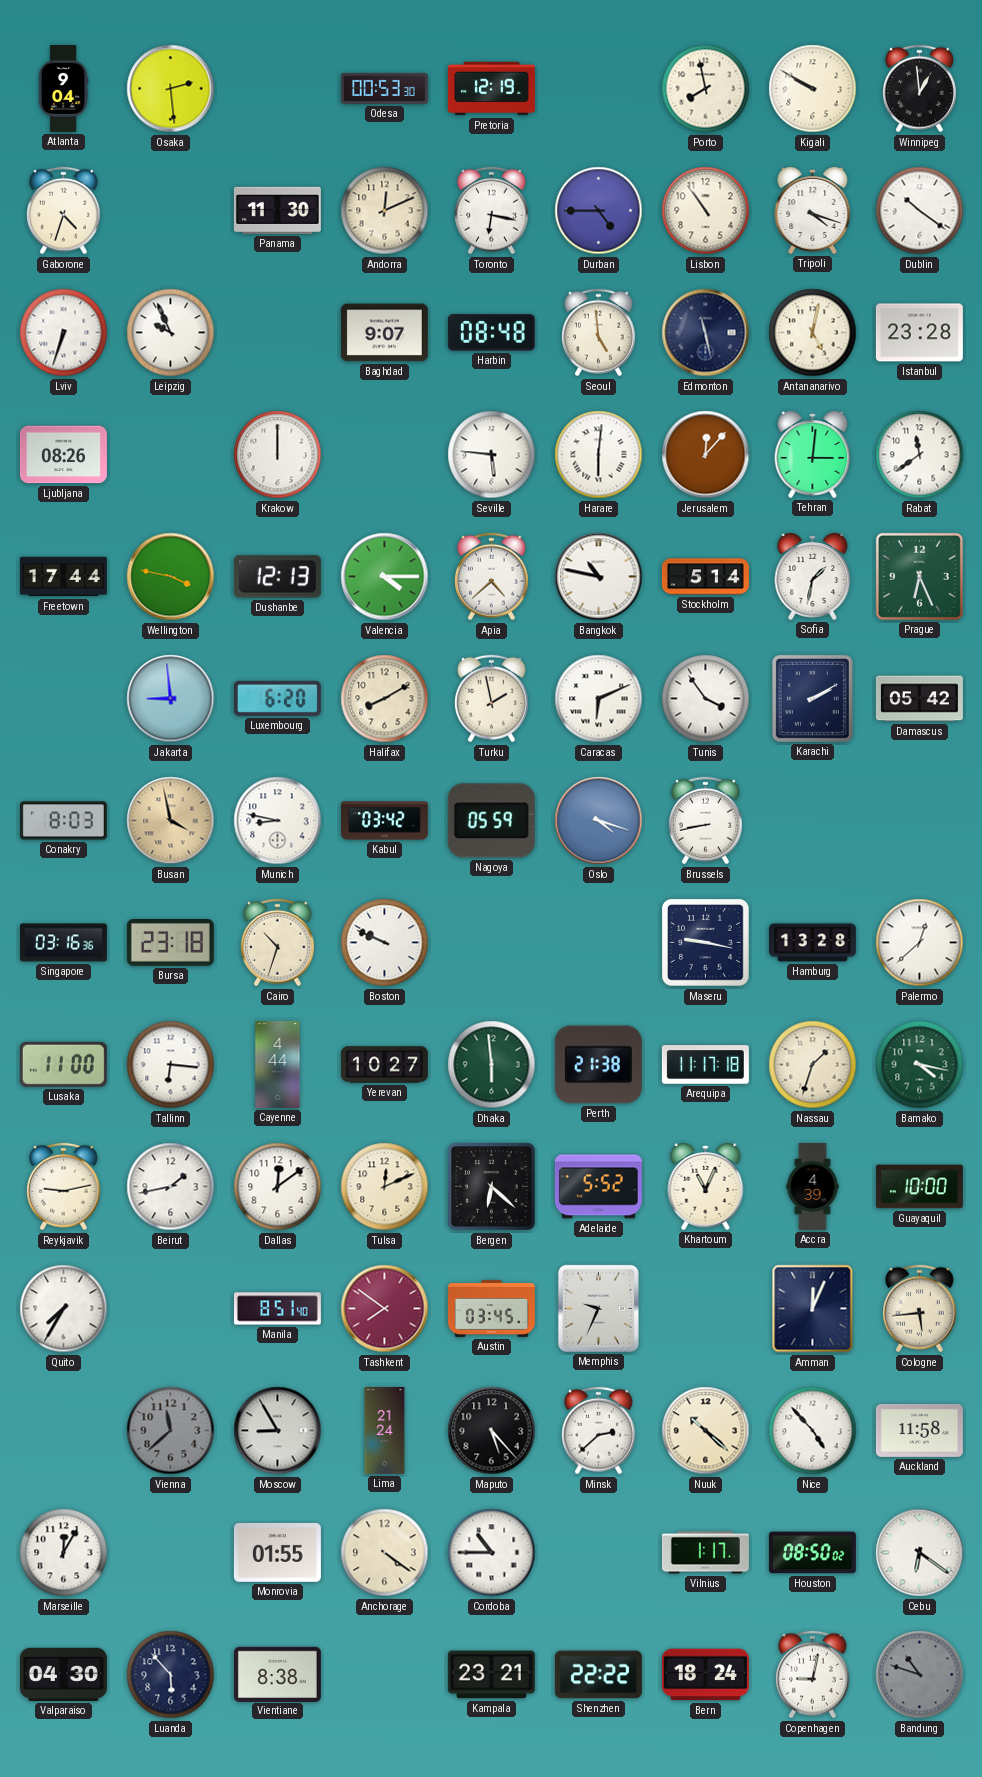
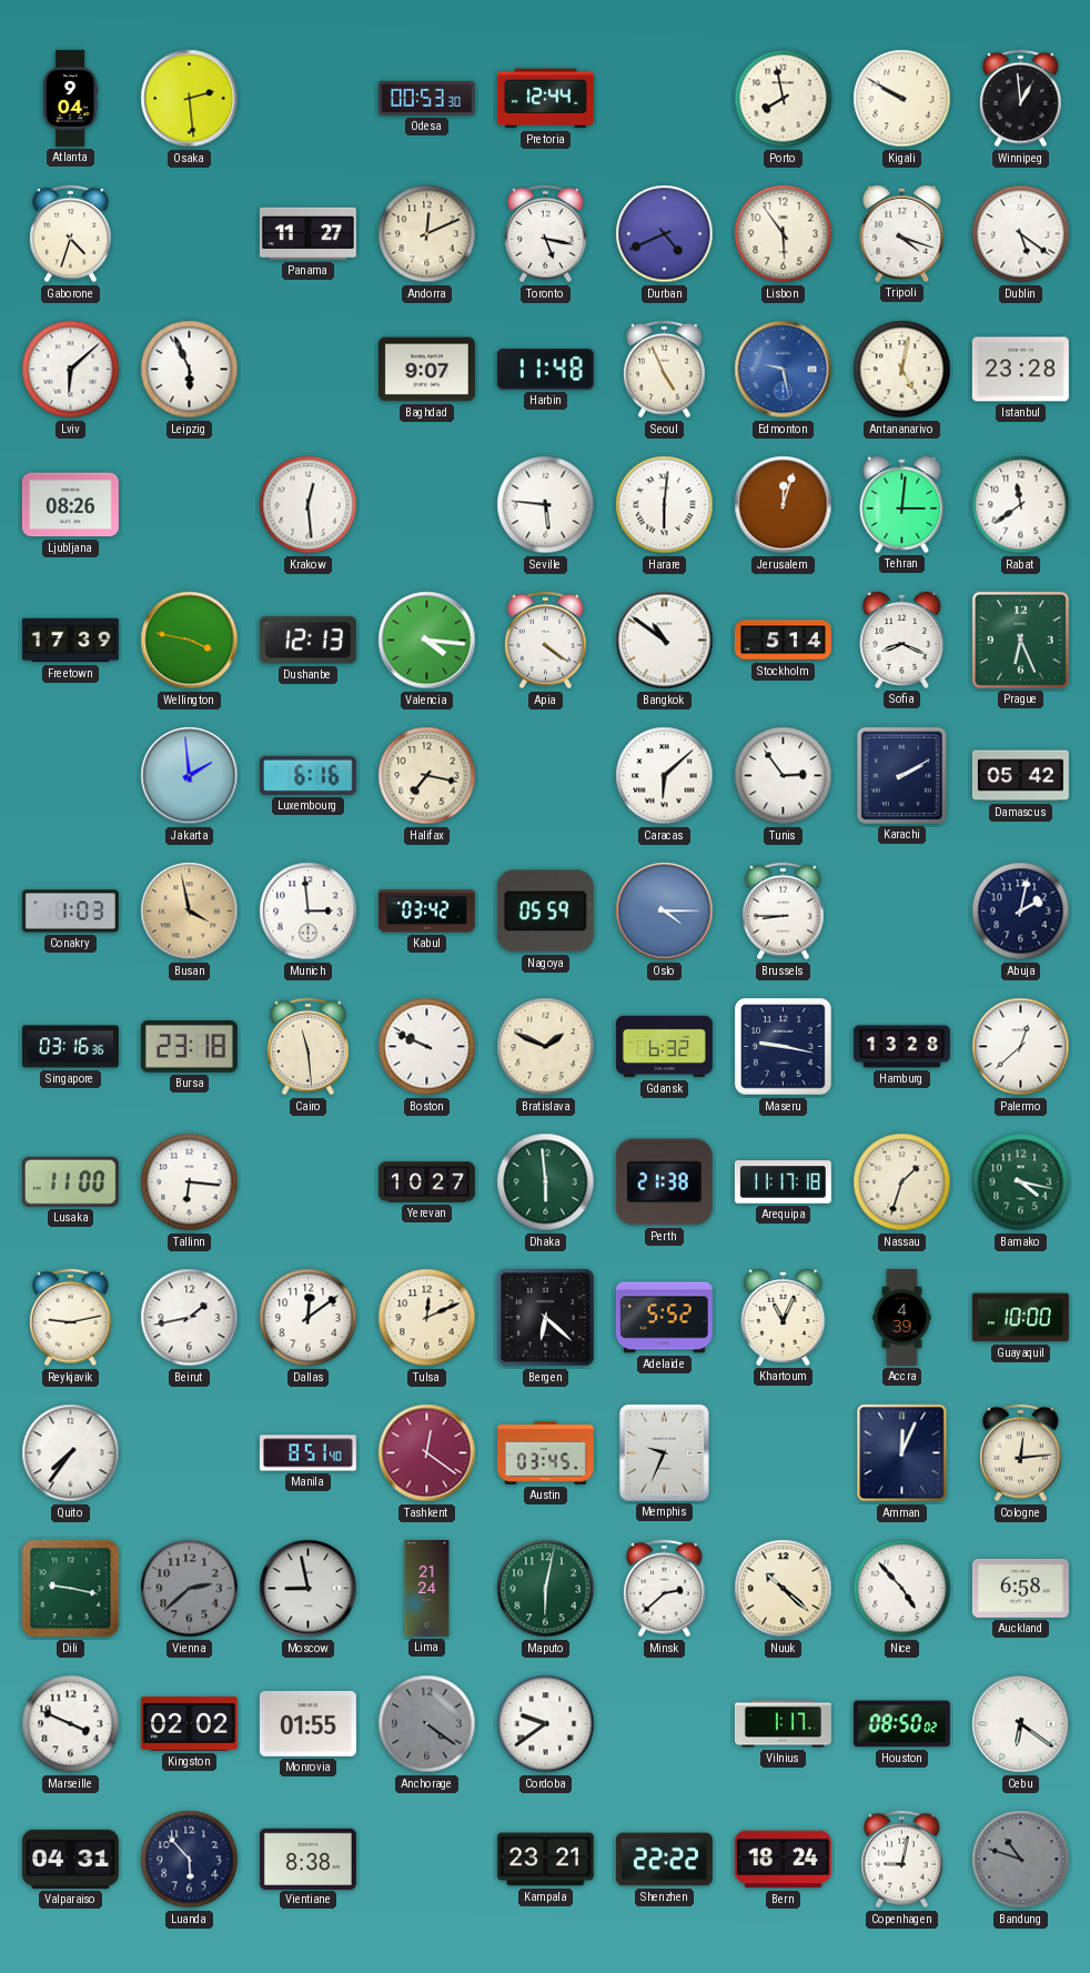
Pretoria: 12:19 -> 12:44
Panama: 11:30 -> 11:27
Toronto: 6:17 -> 5:17
Durban: 4:45 -> 4:41
Lisbon: 10:54 -> 5:54
Dublin: 10:21 -> 5:21
Lviv: 6:33 -> 6:08
Leipzig: 9:56 -> 5:56
Harbin: 08:48 -> 11:48
Seoul: 4:59 -> 4:56
Edmonton: 11:28 -> 9:28
Edmonton dial: navy -> blue
Krakow: 12:00 -> 12:29
Jerusalem: 12:07 -> 12:03
Freetown: 17:44 -> 17:39
Valencia: 4:15 -> 4:16
Apia: 4:38 -> 4:21
Bangkok: 10:47 -> 10:51
Sofia: 1:32 -> 8:19
Jakarta: 8:59 -> 1:59
Luxembourg: 6:20 -> 6:16
Halifax: 8:10 -> 7:17
Turku: 1:58 -> none
Caracas: 6:11 -> 6:08
Tunis: 3:54 -> 2:54
Conakry: 8:03 -> 1:03
Munich: 8:47 -> 2:59
Oslo: 4:18 -> 4:15
Brussels: 8:43 -> 8:45
Abuja: none -> 2:02
Cairo: 10:33 -> 11:29
Bratislava: none -> 1:49
Gdansk: none -> 6:32
Cayenne: 4:44 -> none
Quito: 7:35 -> 7:36
Tashkent: 7:51 -> 12:21
Cologne: 5:44 -> 12:14
Dili: none -> 9:17
Vienna: 11:38 -> 2:38
Moscow: 8:55 -> 8:58
Maputo: 5:23 -> 6:02
Maputo dial: black -> green
Auckland: 11:58 -> 6:58
Marseille: 12:05 -> 3:49
Kingston: none -> 02:02
Anchorage dial: cream -> grey
Cordoba: 10:45 -> 9:39
Valparaiso: 04:30 -> 04:31
